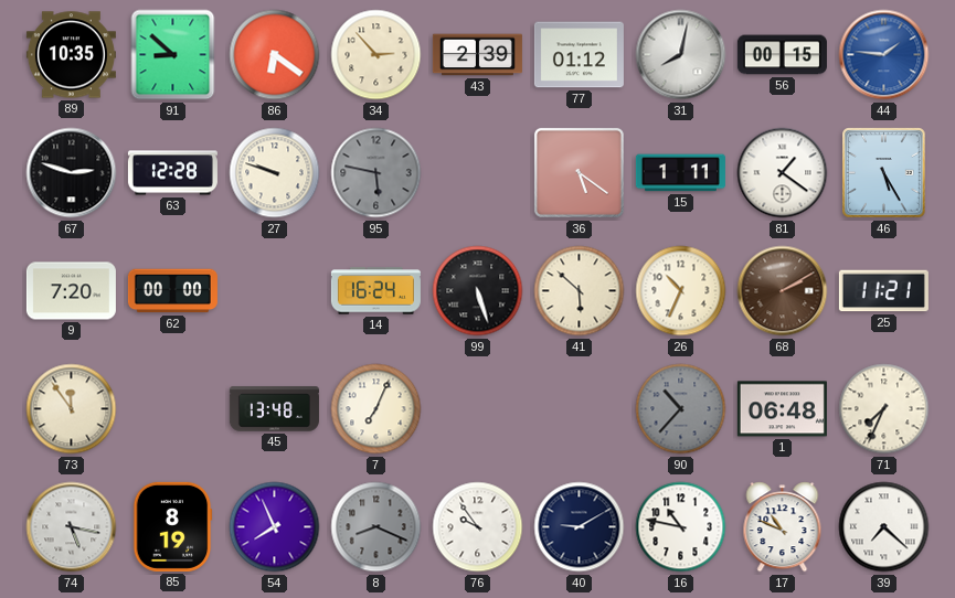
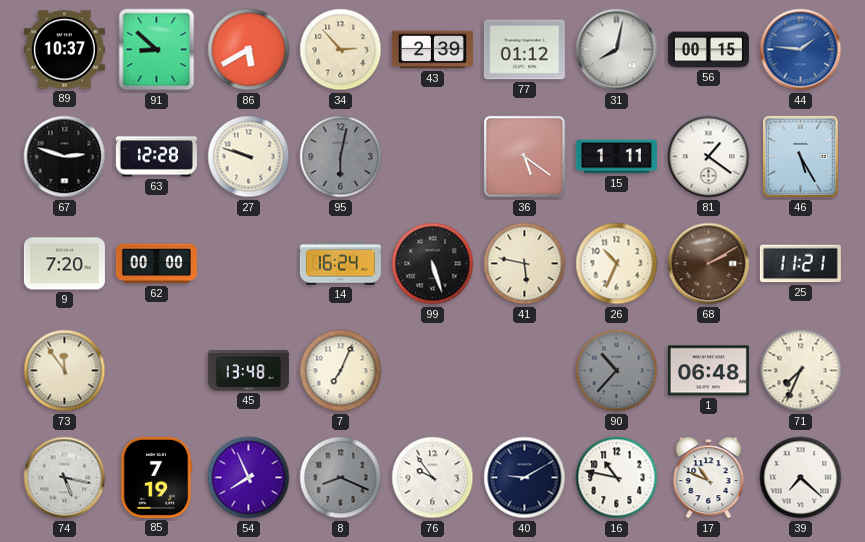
89: 10:35 -> 10:37
86: 6:21 -> 5:40
95: 5:47 -> 6:02
41: 5:52 -> 5:47
85: 8:19 -> 7:19
